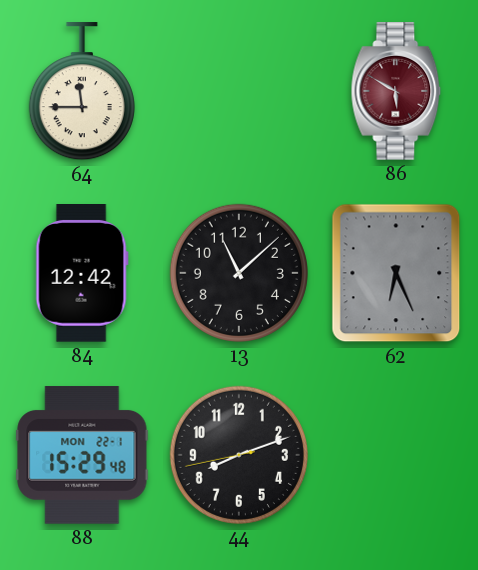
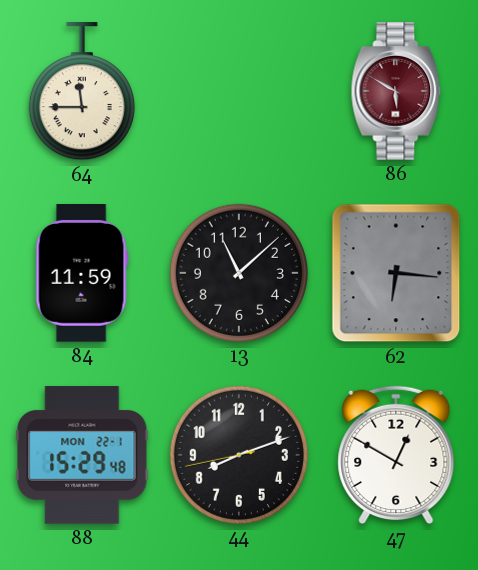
84: 12:42 -> 11:59
62: 6:26 -> 6:16
47: none -> 12:50
